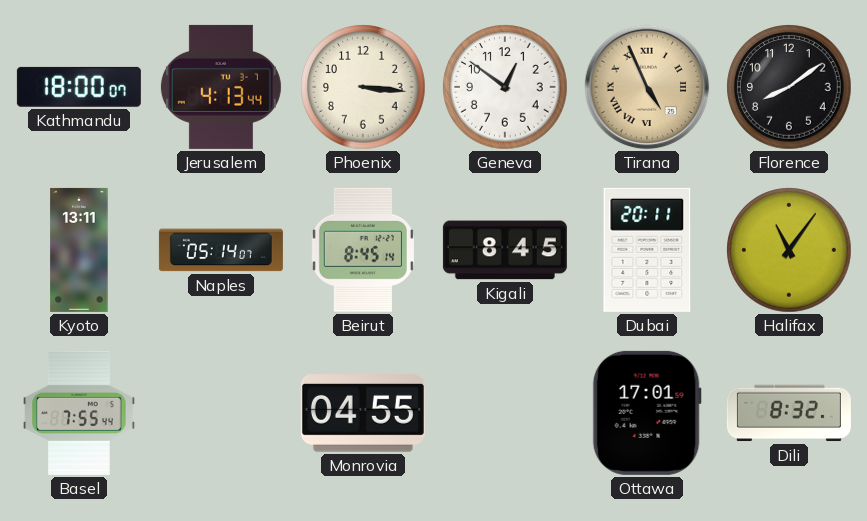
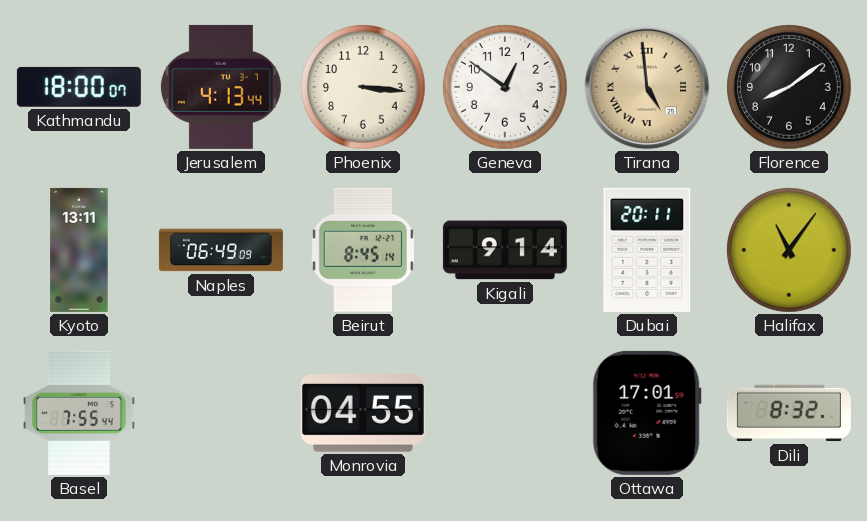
Tirana: 4:56 -> 4:59
Naples: 05:14 -> 06:49
Kigali: 8:45 -> 9:14
